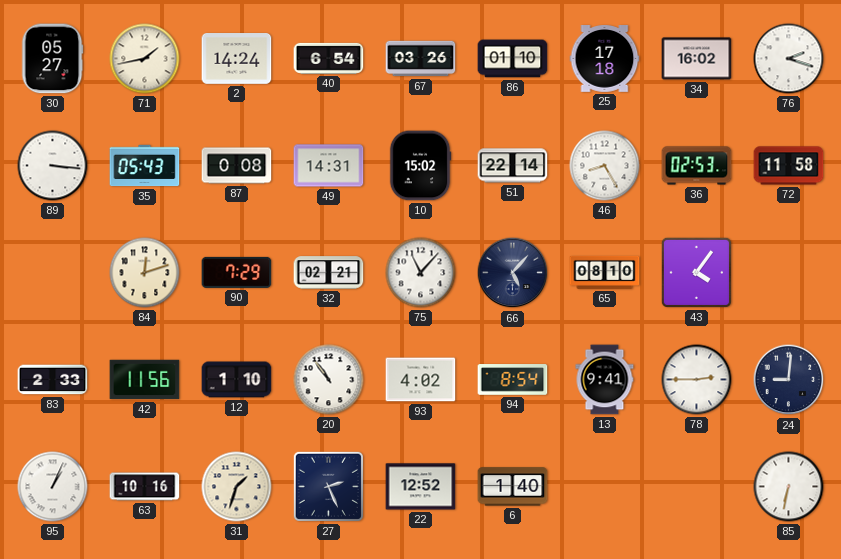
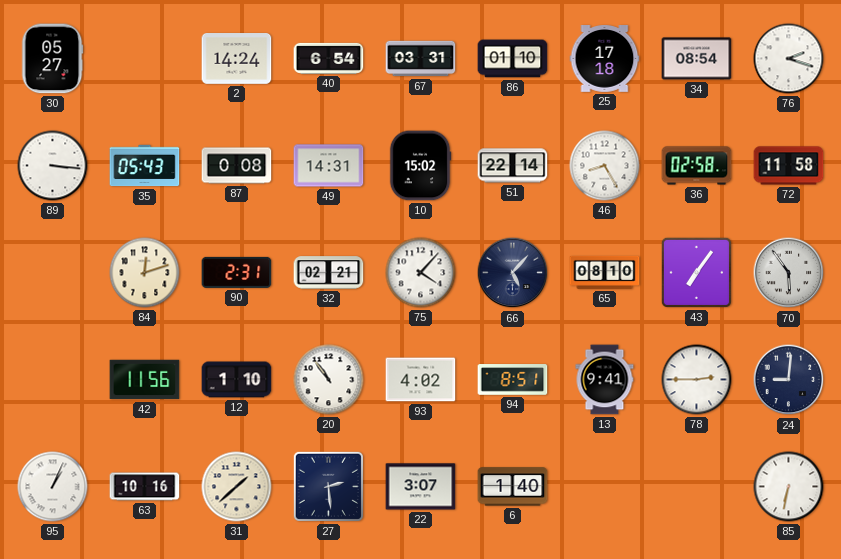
71: 1:43 -> none
67: 03:26 -> 03:31
34: 16:02 -> 08:54
36: 02:53 -> 02:58
90: 7:29 -> 2:31
75: 11:07 -> 4:07
43: 4:06 -> 7:06
70: none -> 5:54
83: 2:33 -> none
94: 8:54 -> 8:51
31: 1:33 -> 1:38
27: 2:26 -> 2:29
22: 12:52 -> 3:07
